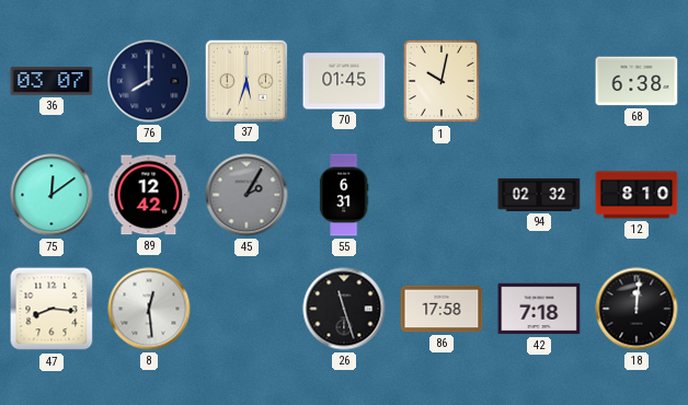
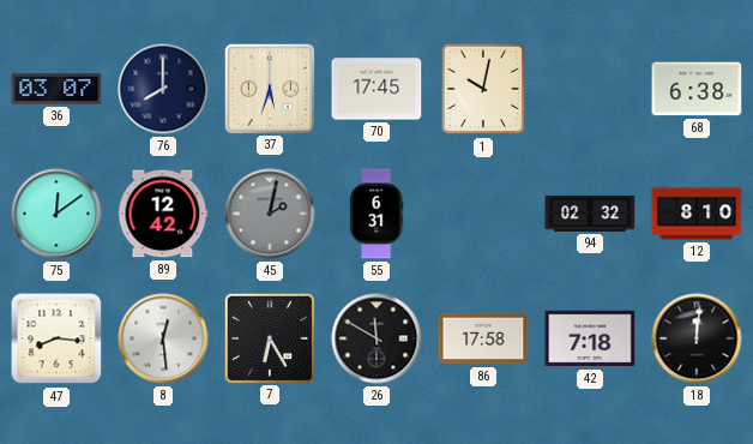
70: 01:45 -> 17:45
45: 2:05 -> 2:02
7: none -> 6:25
26: 11:27 -> 11:50
